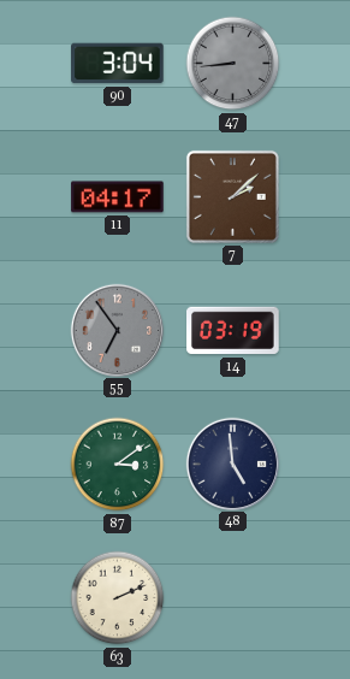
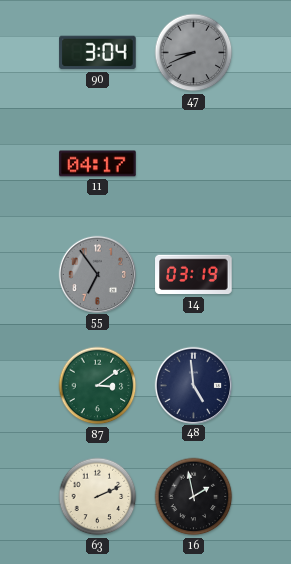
47: 8:44 -> 8:41
7: 2:08 -> none
16: none -> 1:58
